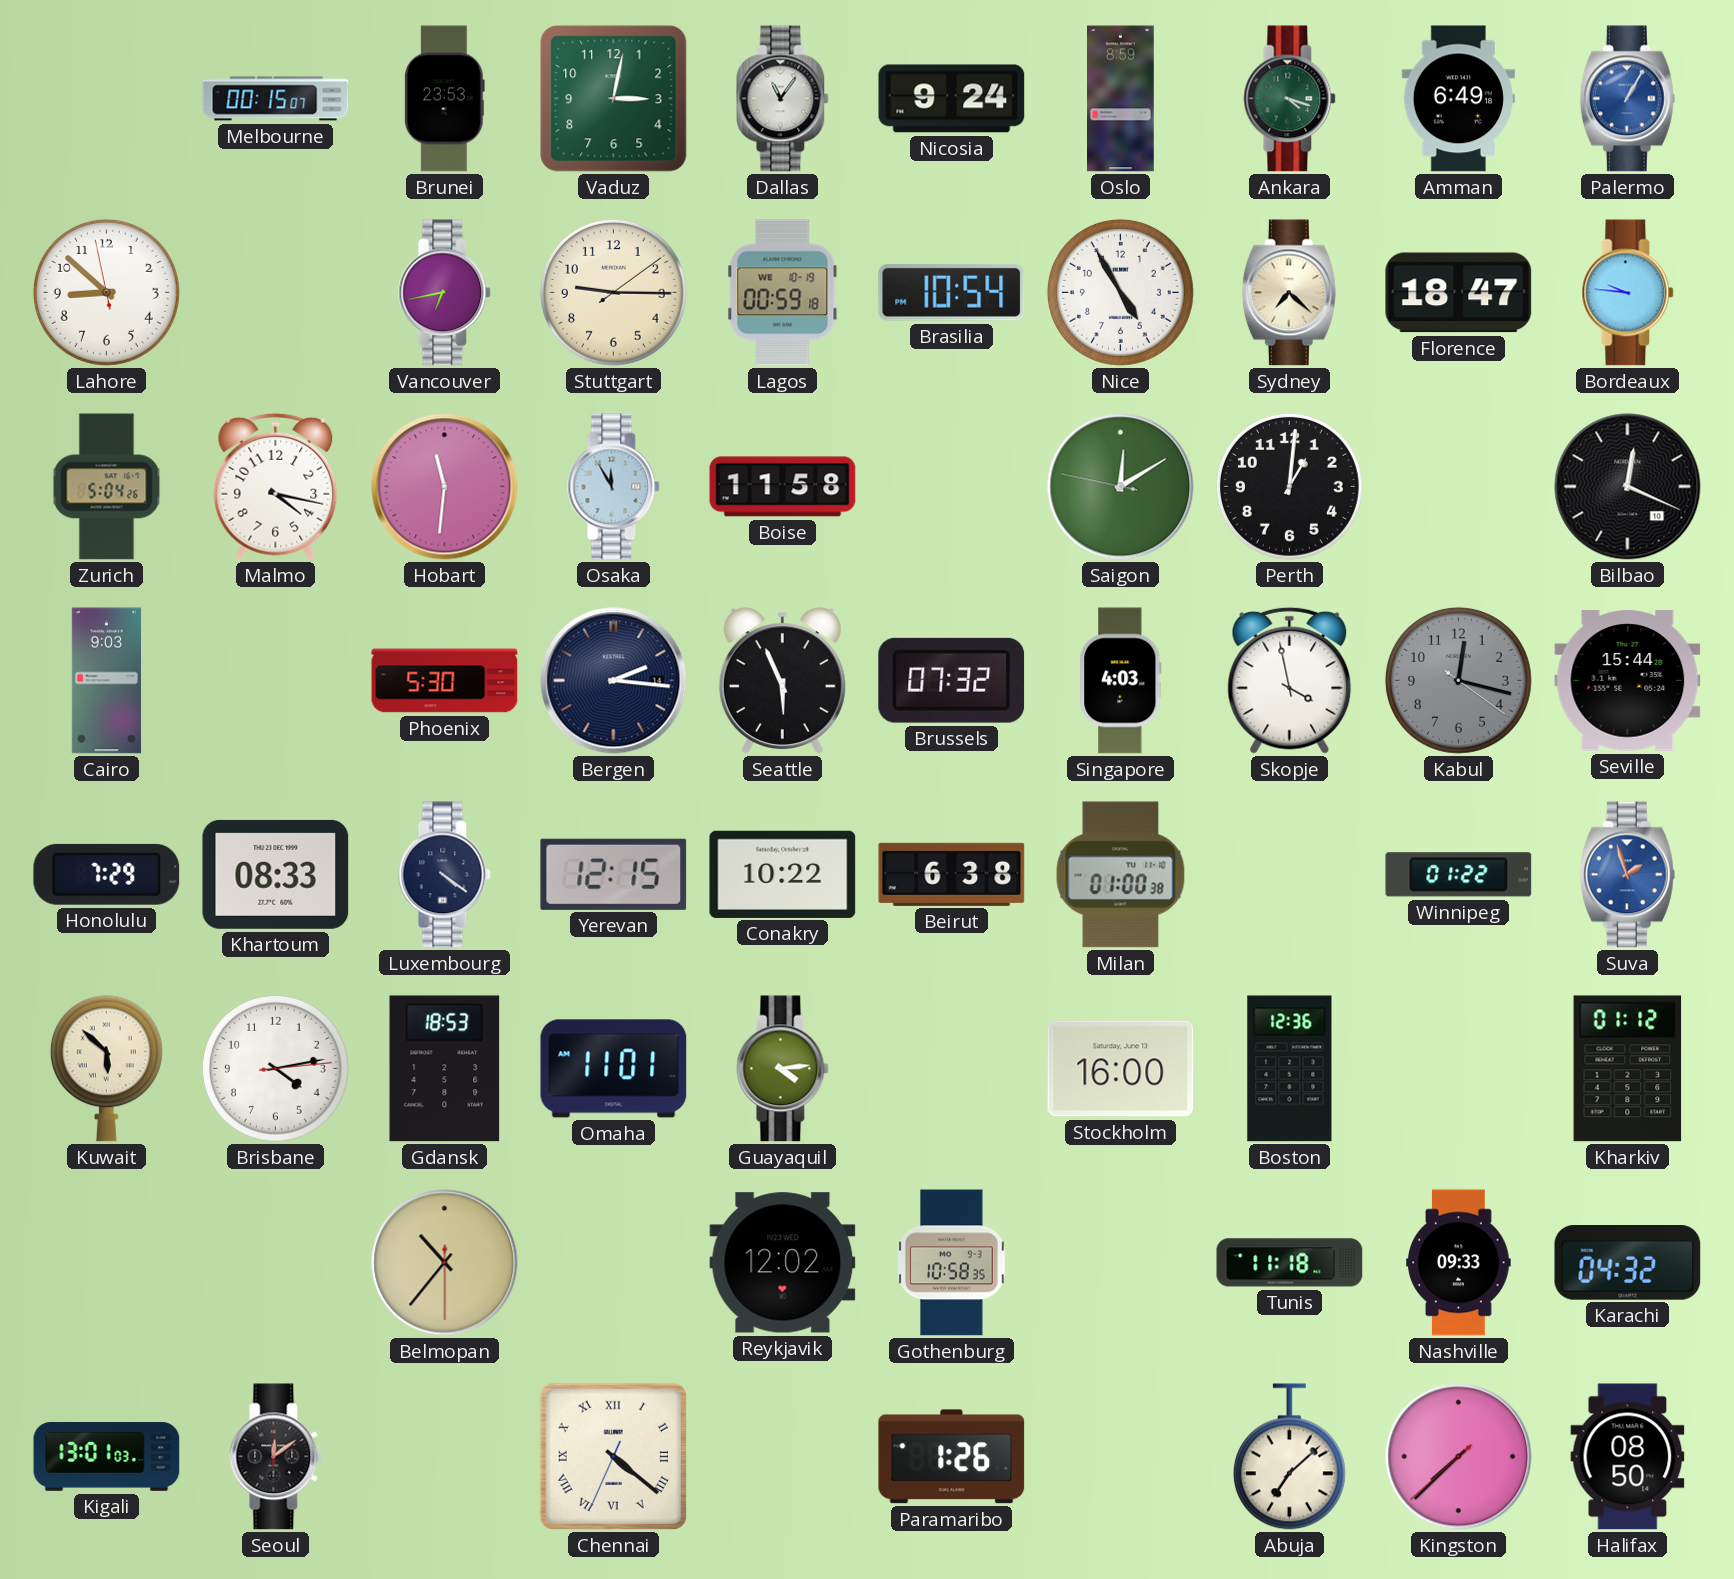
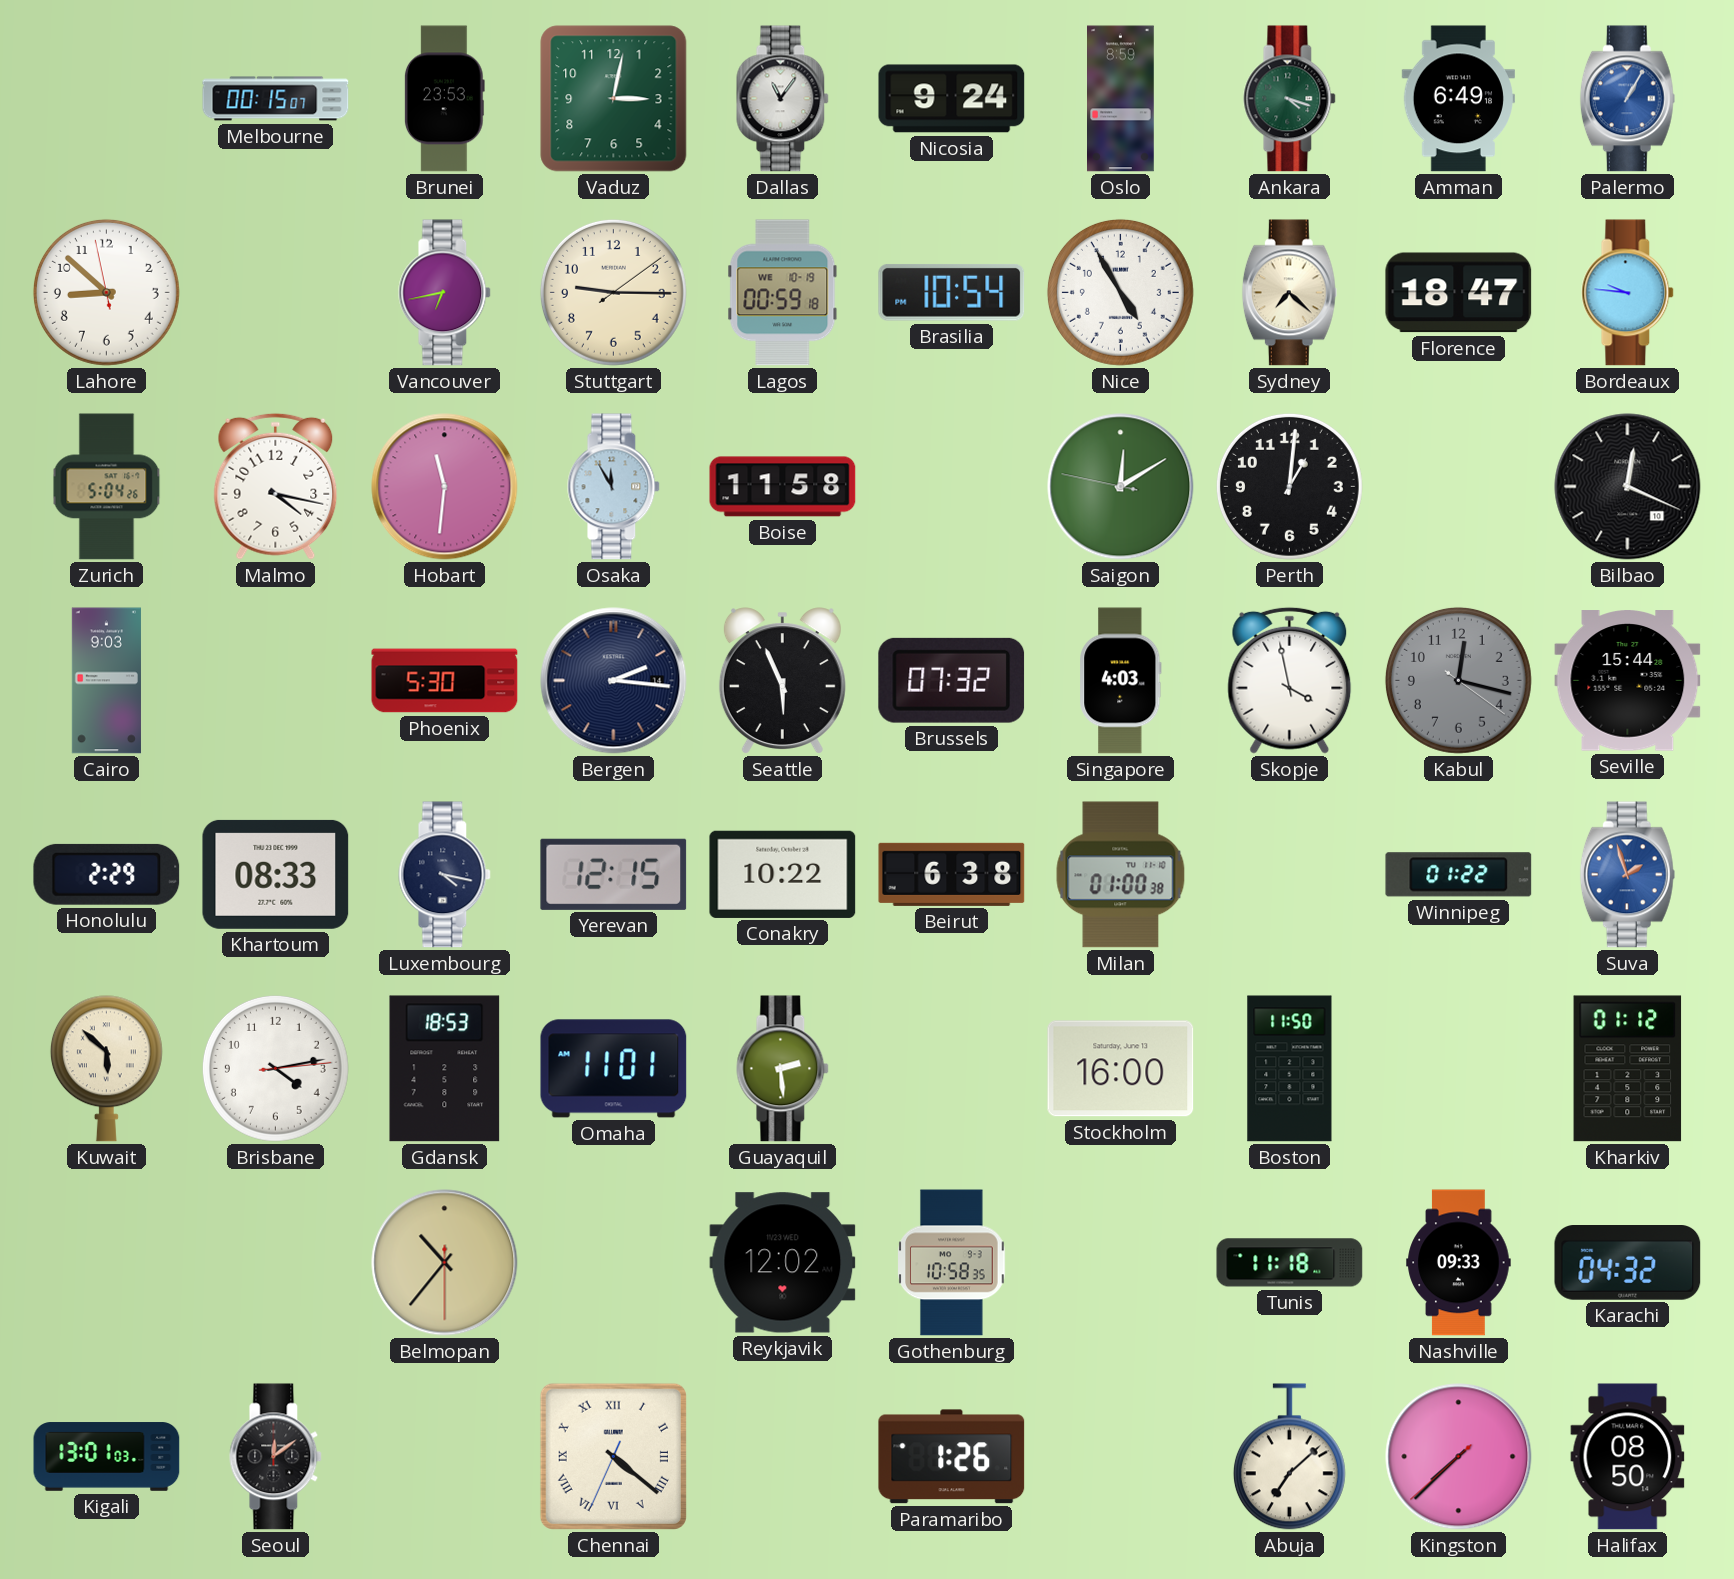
Honolulu: 7:29 -> 2:29
Luxembourg: 4:21 -> 4:17
Guayaquil: 4:14 -> 2:29
Boston: 12:36 -> 11:50
